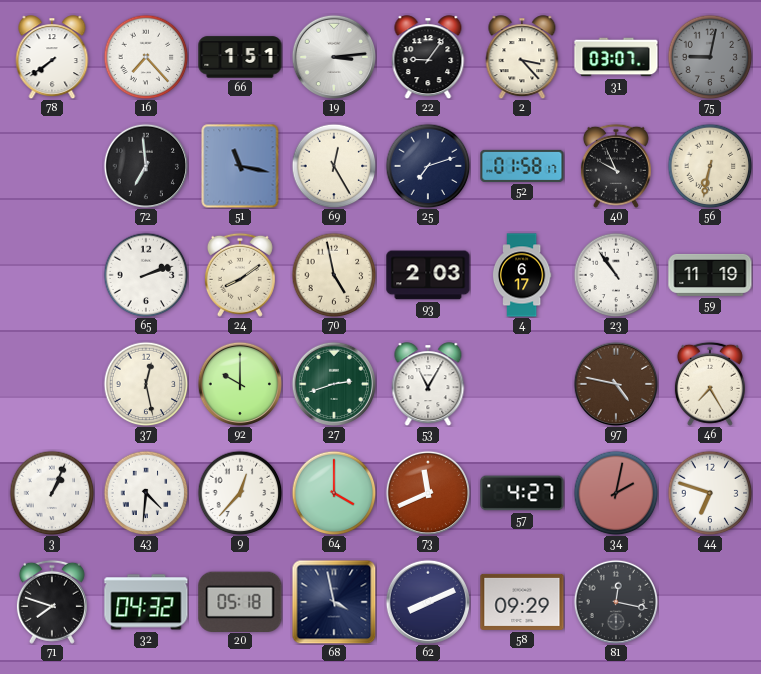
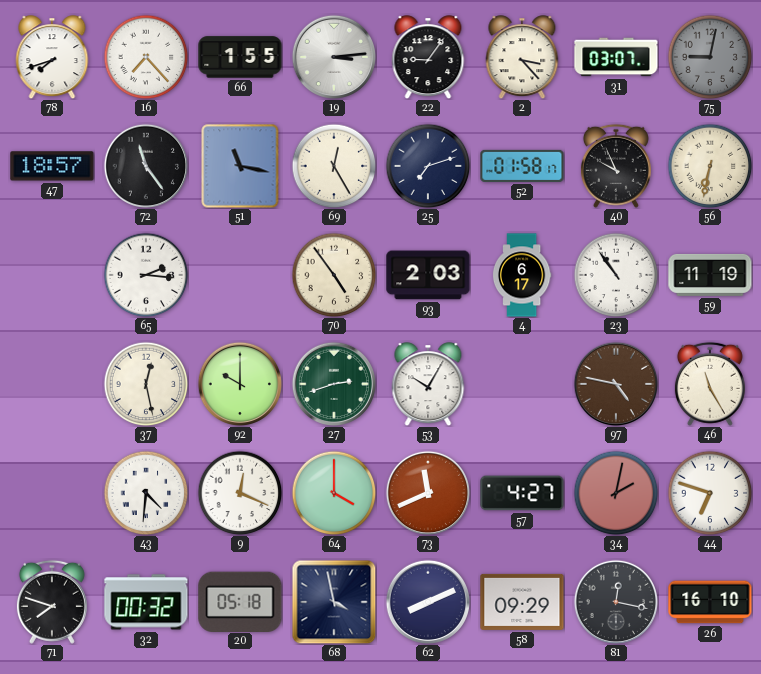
78: 7:39 -> 7:42
66: 1:51 -> 1:55
47: none -> 18:57
72: 6:59 -> 11:24
65: 2:12 -> 2:16
24: 8:09 -> none
70: 4:58 -> 4:54
53: 11:05 -> 10:05
46: 7:25 -> 11:25
3: 1:04 -> none
9: 12:37 -> 12:19
32: 04:32 -> 00:32
26: none -> 16:10
